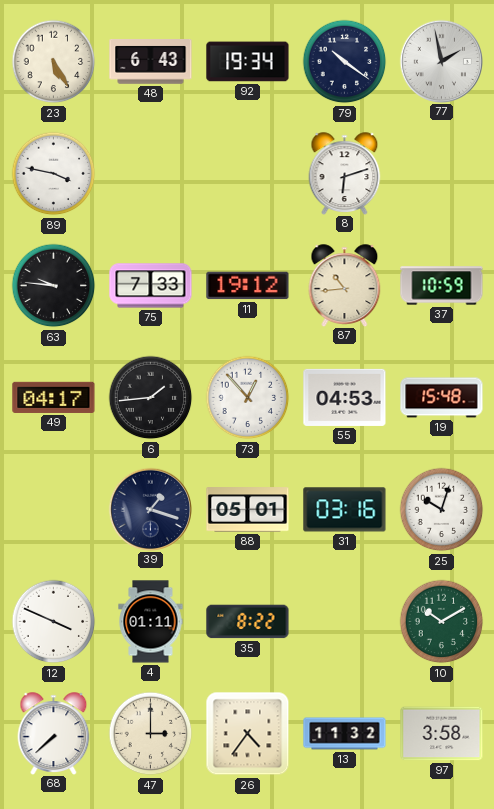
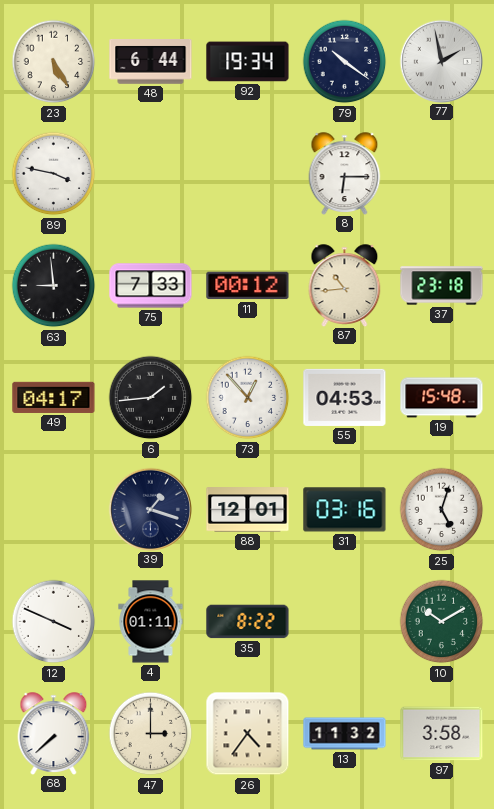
48: 6:43 -> 6:44
8: 6:12 -> 6:15
63: 9:46 -> 8:59
11: 19:12 -> 00:12
37: 10:59 -> 23:18
88: 05:01 -> 12:01
25: 10:03 -> 5:03
